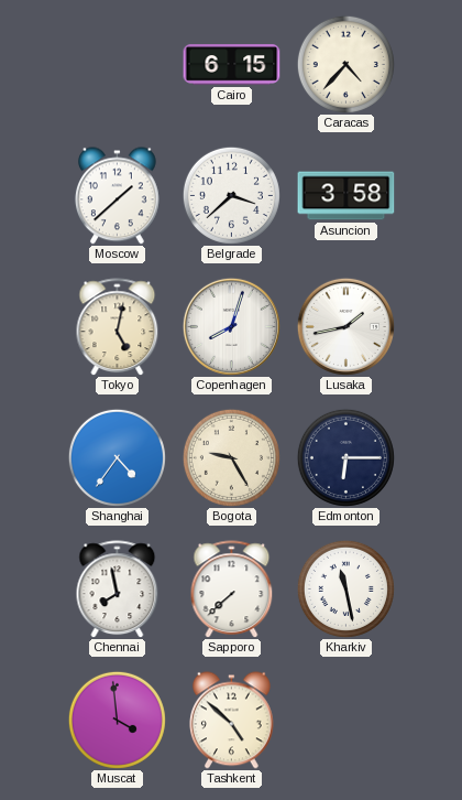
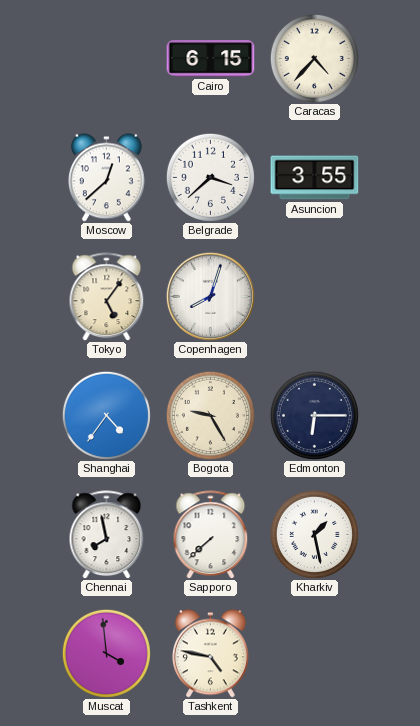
Moscow: 1:38 -> 12:38
Asuncion: 3:58 -> 3:55
Tokyo: 5:02 -> 5:06
Lusaka: 1:43 -> none
Kharkiv: 11:28 -> 1:28
Tashkent: 4:52 -> 4:47
